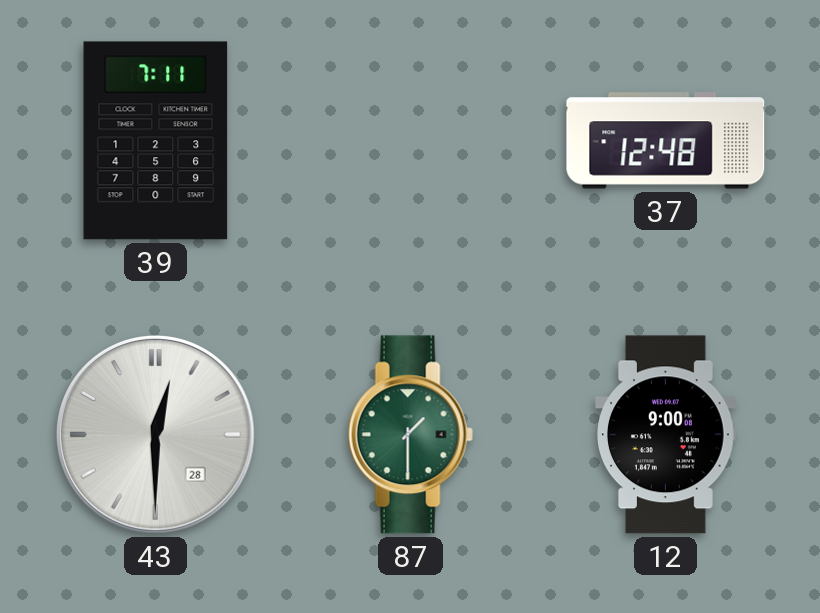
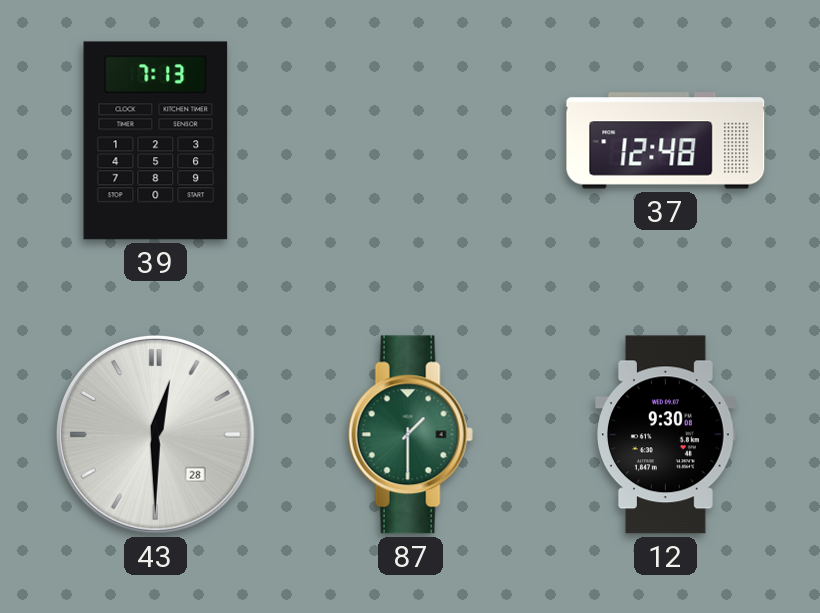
39: 7:11 -> 7:13
12: 9:00 -> 9:30
